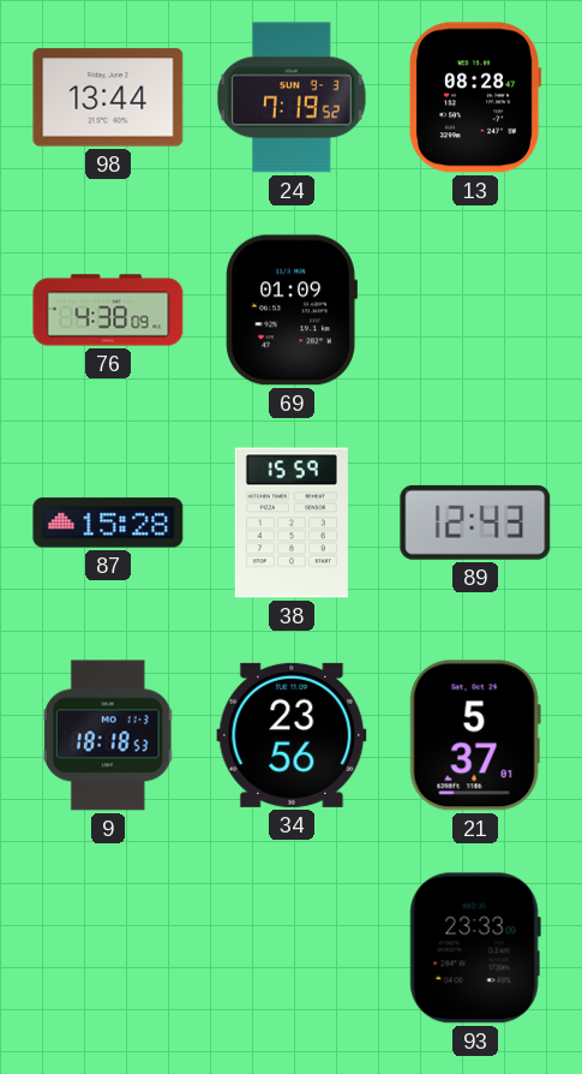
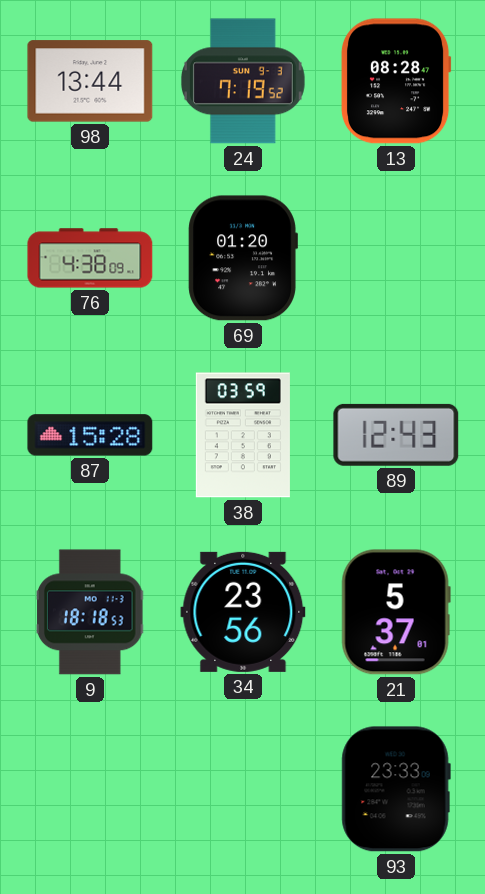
69: 01:09 -> 01:20
38: 15:59 -> 03:59
